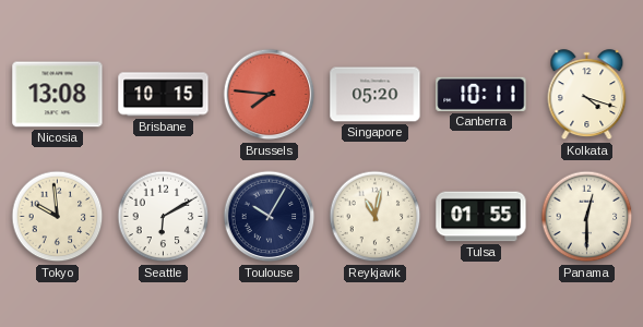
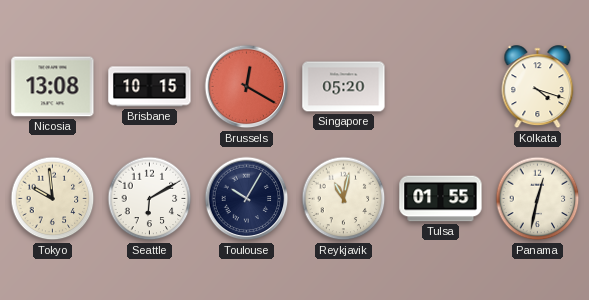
Brussels: 7:46 -> 12:20
Canberra: 10:11 -> none
Panama: 12:30 -> 12:32
